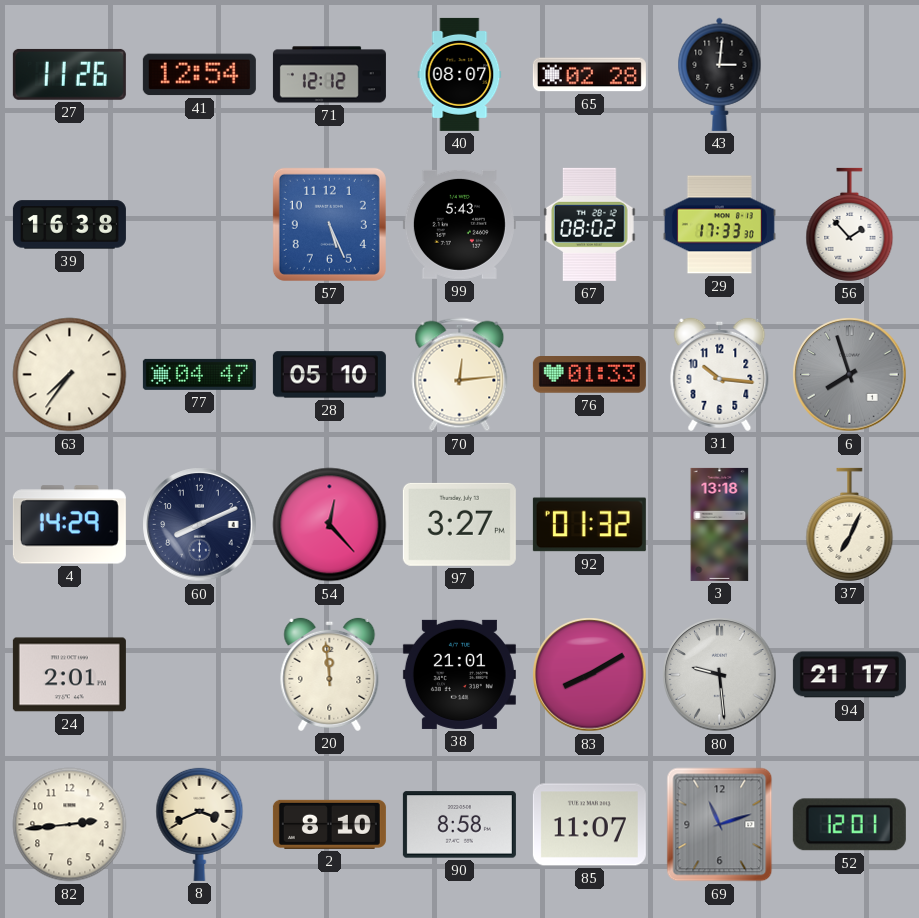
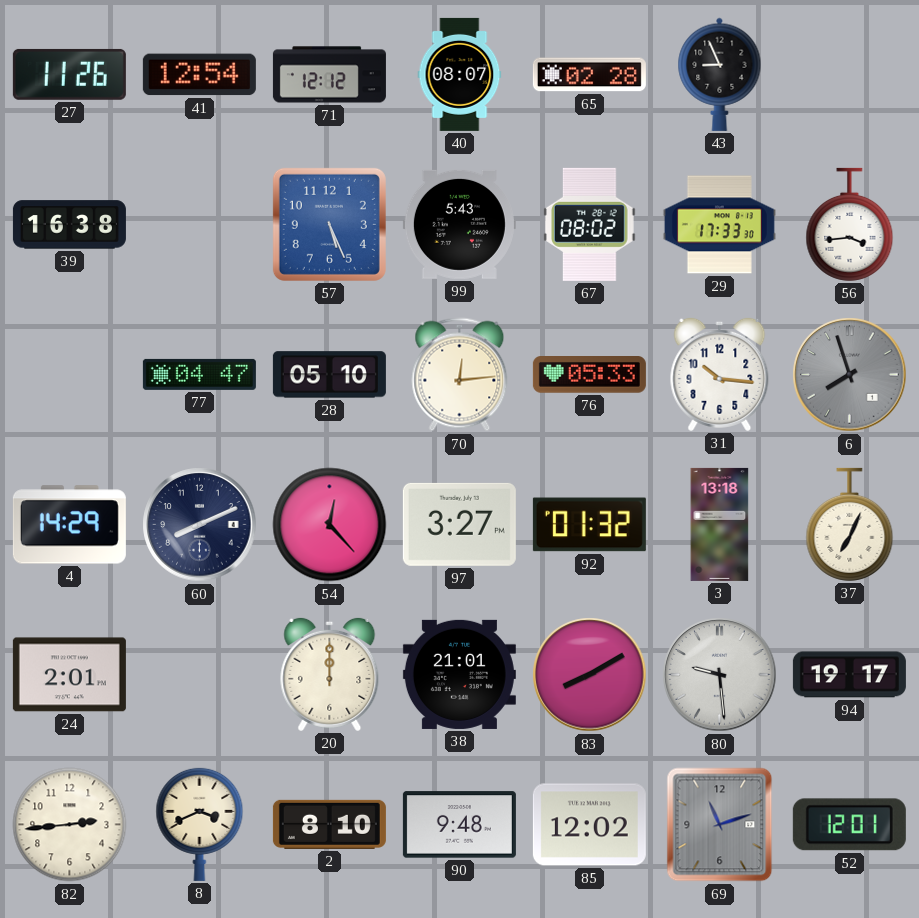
43: 3:01 -> 8:56
56: 1:53 -> 3:44
63: 7:36 -> none
76: 01:33 -> 05:33
20: 11:59 -> 12:00
94: 21:17 -> 19:17
90: 8:58 -> 9:48
85: 11:07 -> 12:02
